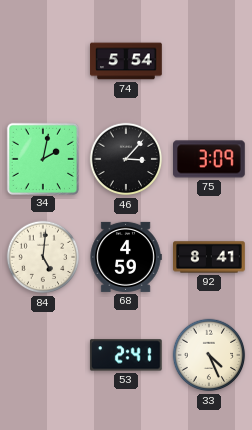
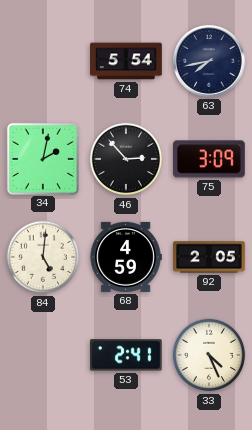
63: none -> 7:43
46: 3:07 -> 2:53
92: 8:41 -> 2:05
